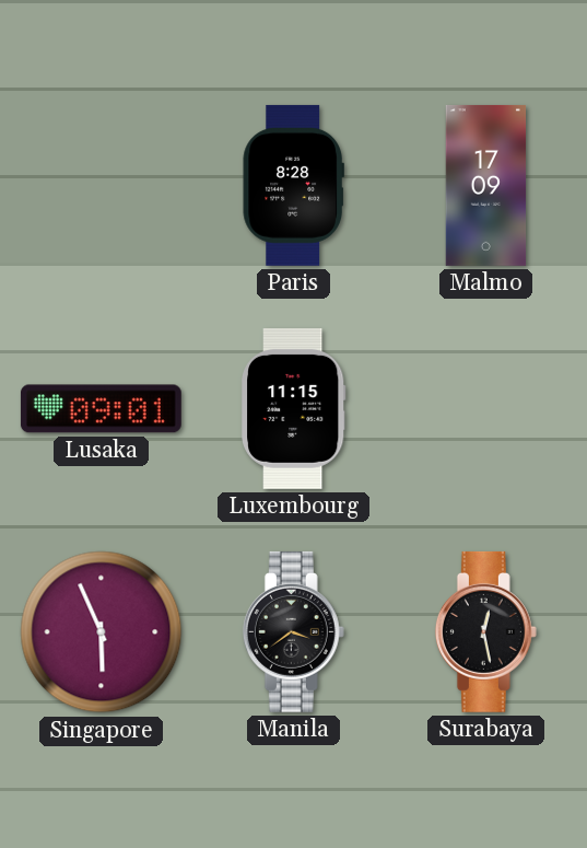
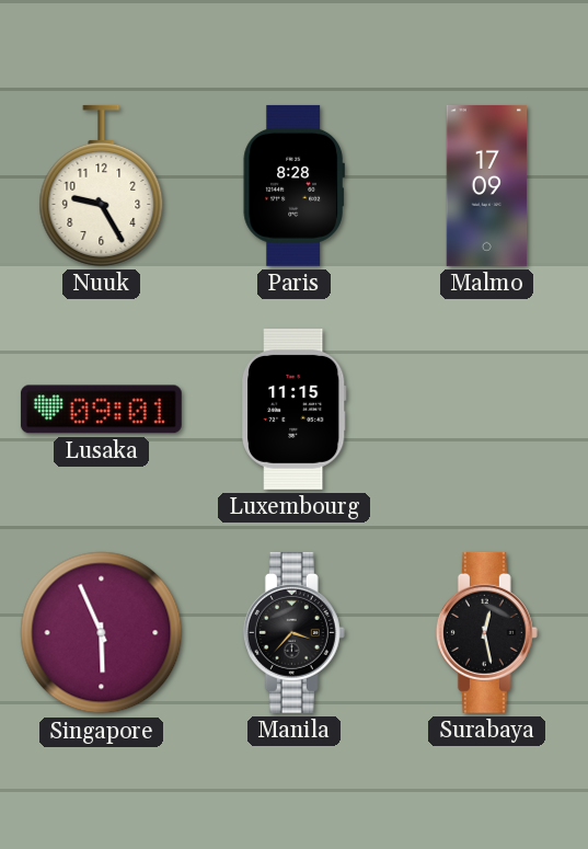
Nuuk: none -> 9:25
Manila: 3:39 -> 3:37
